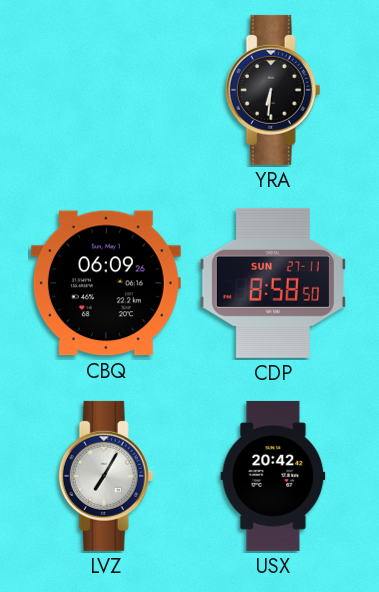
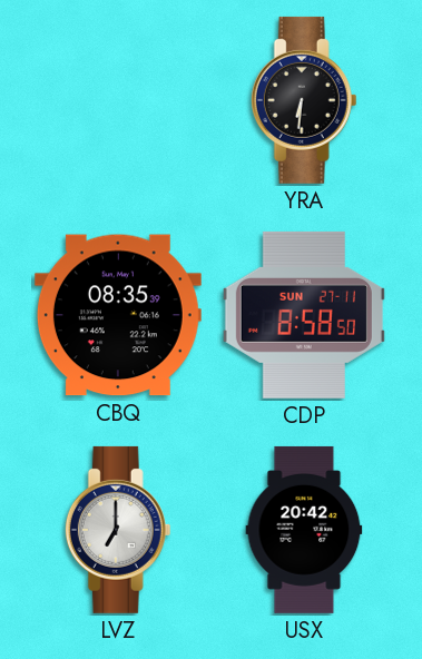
CBQ: 06:09 -> 08:35
LVZ: 7:05 -> 7:00
